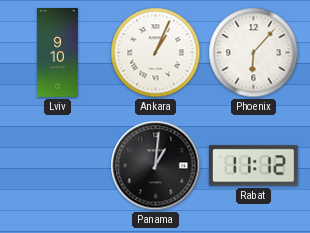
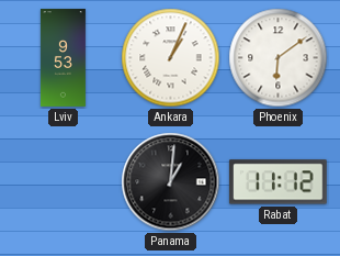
Lviv: 9:10 -> 9:53
Phoenix: 6:07 -> 6:09
